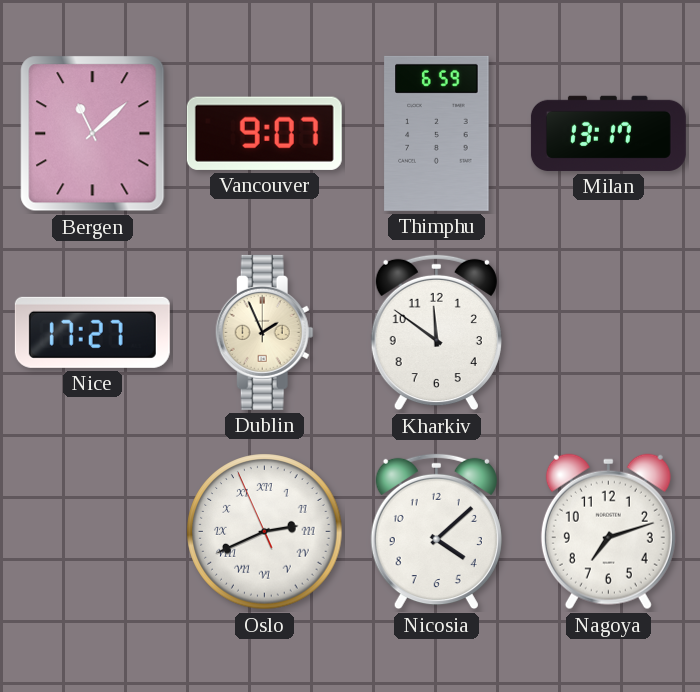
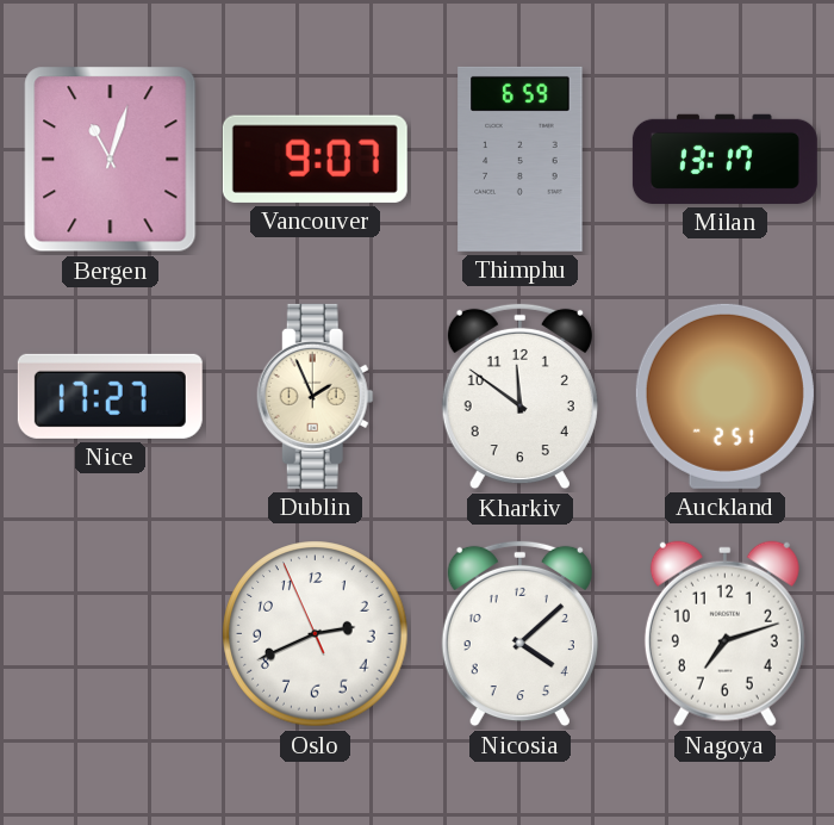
Bergen: 11:08 -> 11:03
Auckland: none -> 2:51
Oslo numerals: Roman -> Arabic
